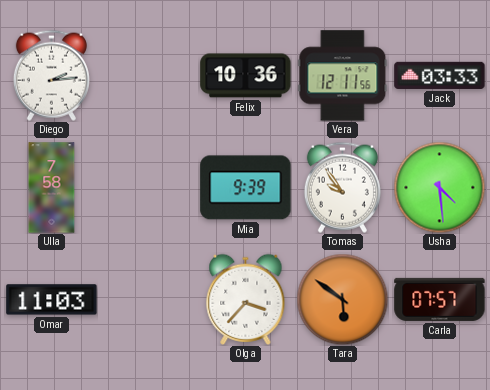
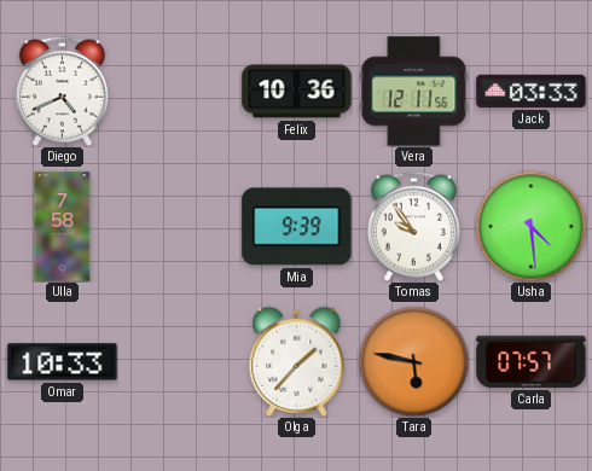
Diego: 2:14 -> 4:41
Omar: 11:03 -> 10:33
Olga: 3:37 -> 1:37
Tara: 5:51 -> 5:47
